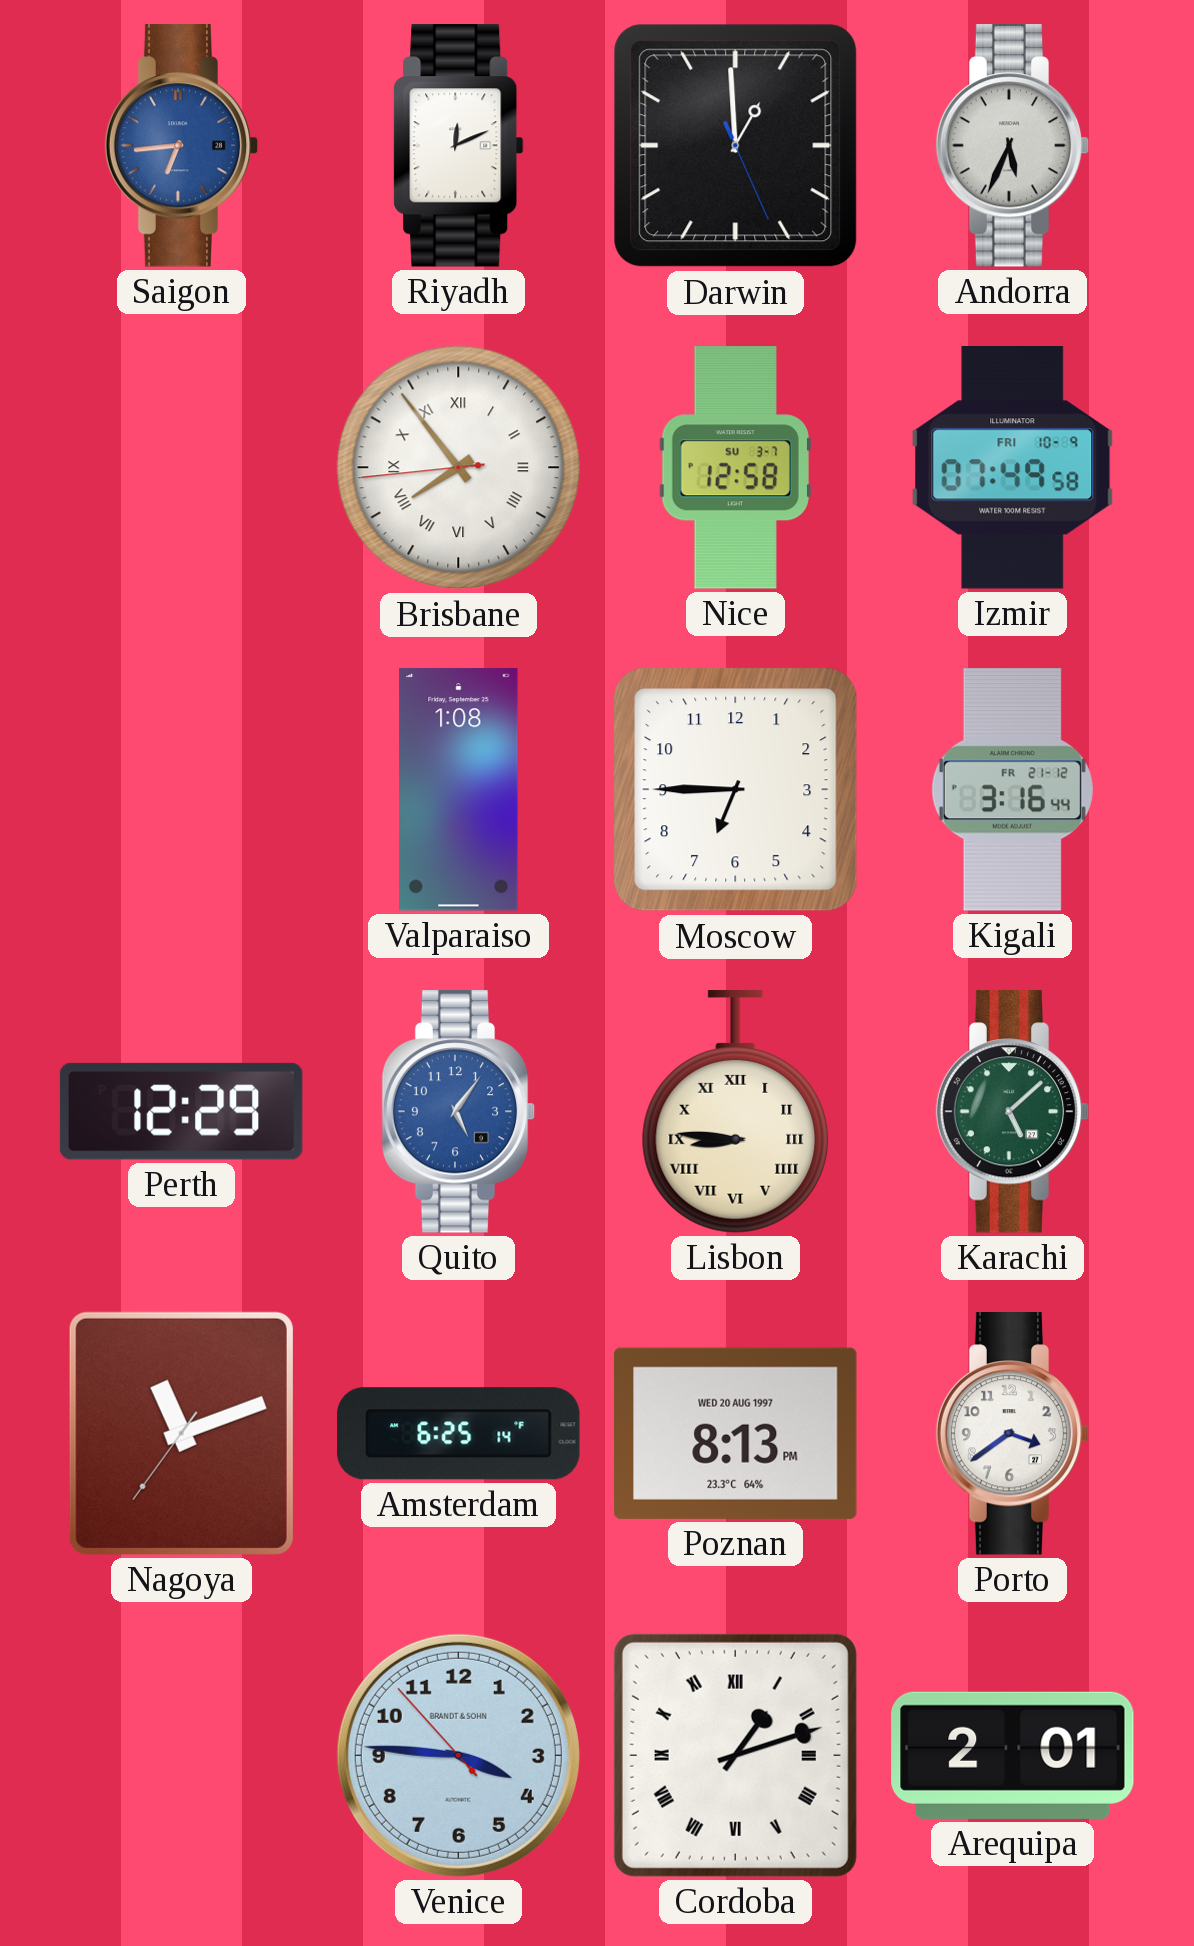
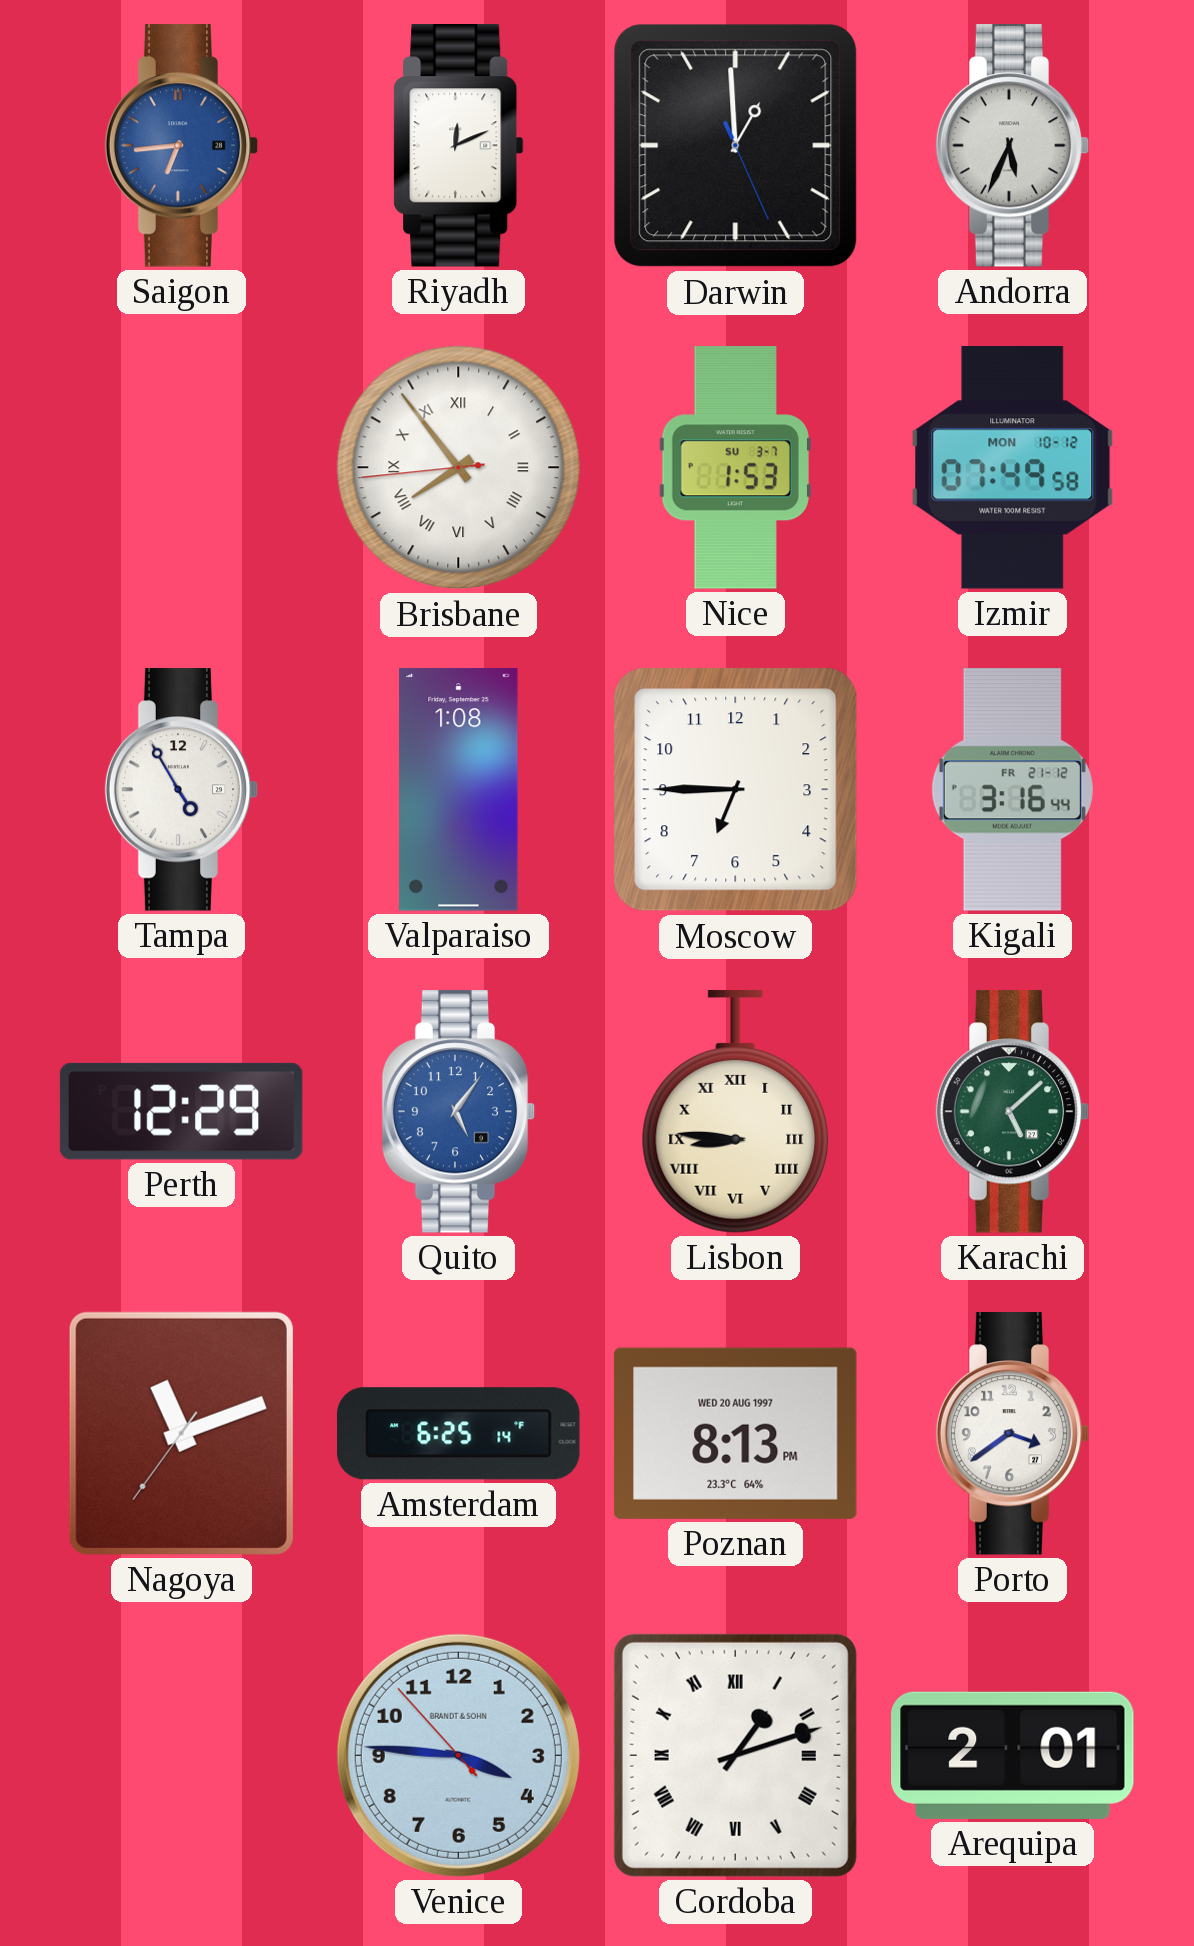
Nice: 12:58 -> 1:53
Izmir date: FRI 10-9 -> MON 10-12
Tampa: none -> 4:55
